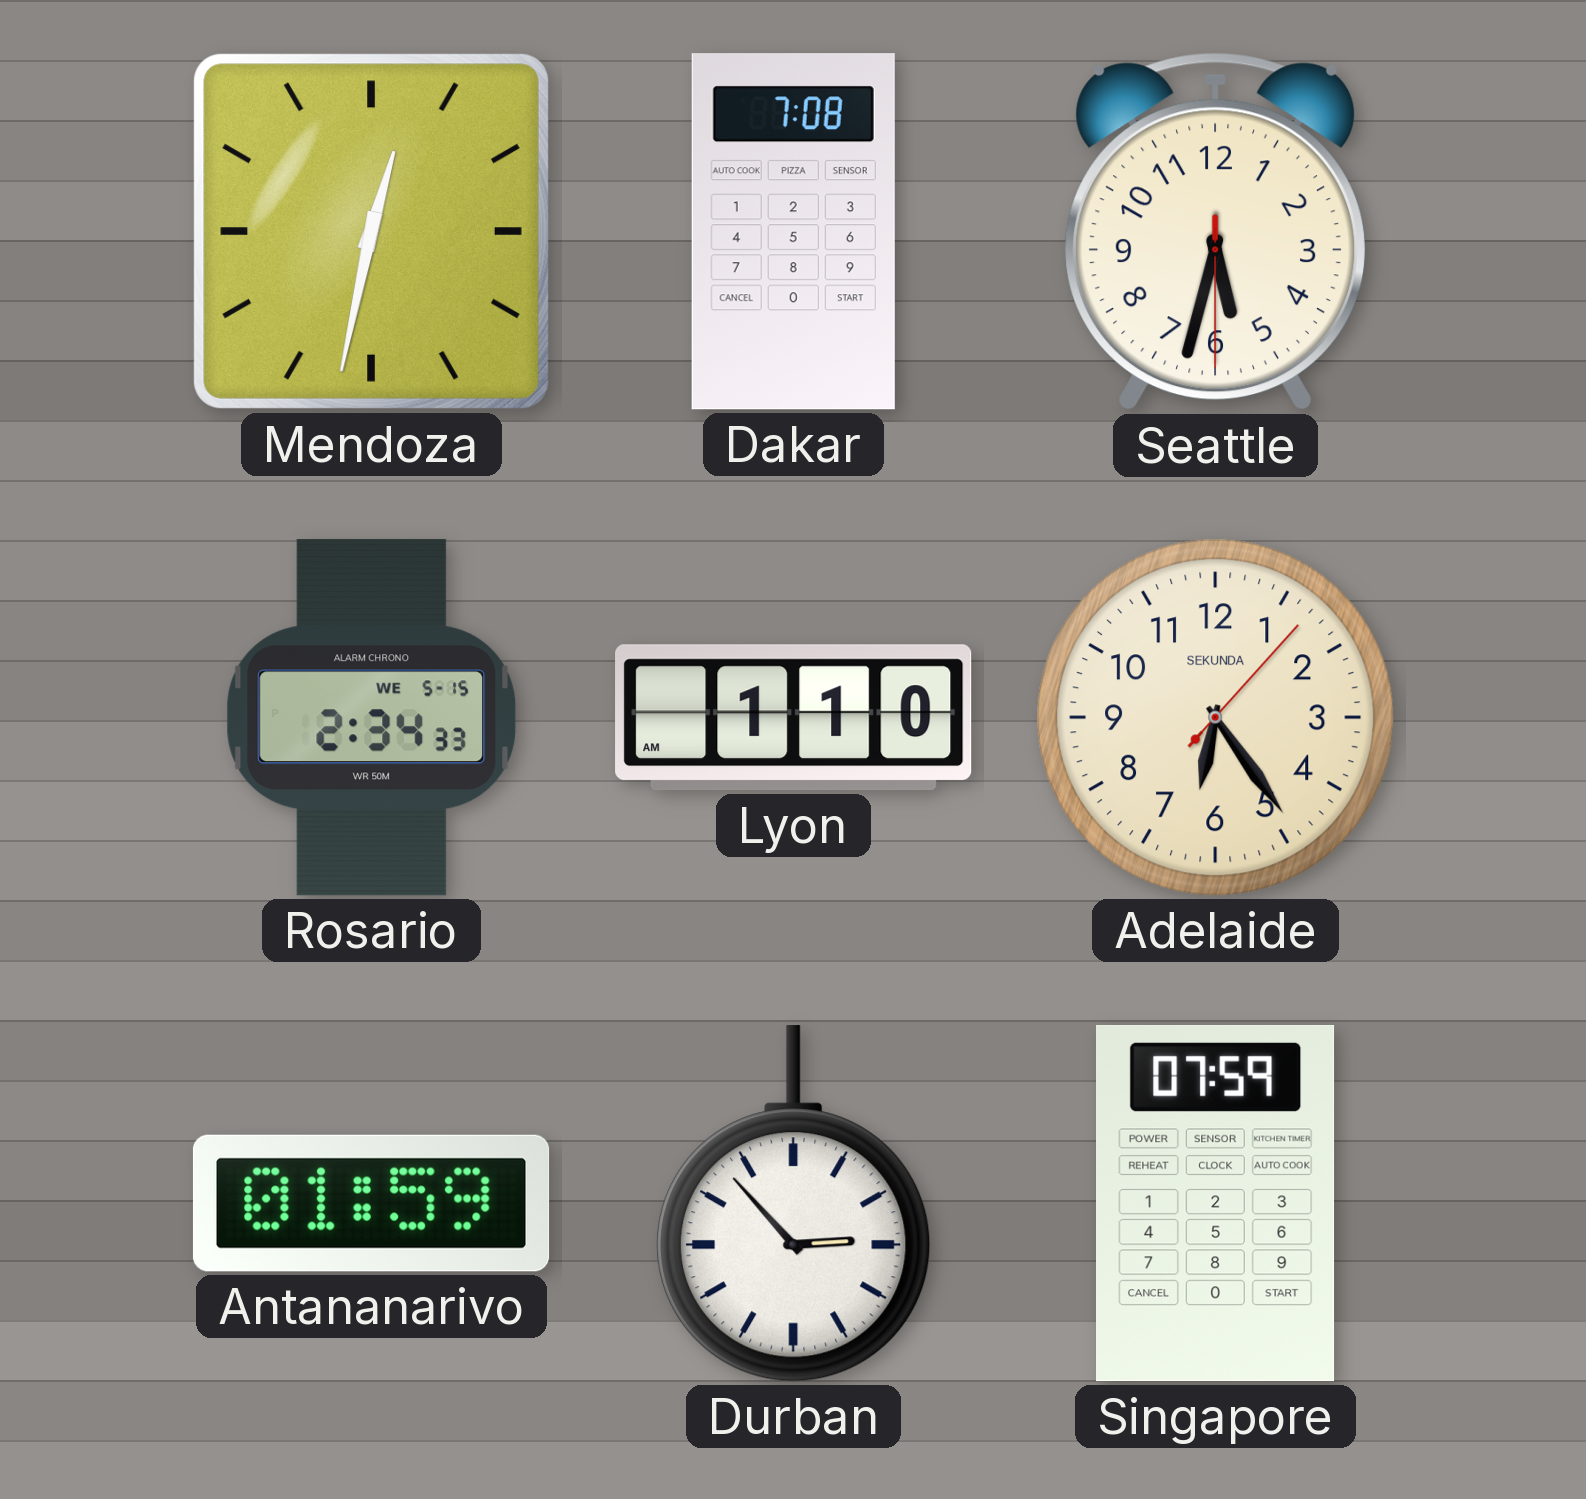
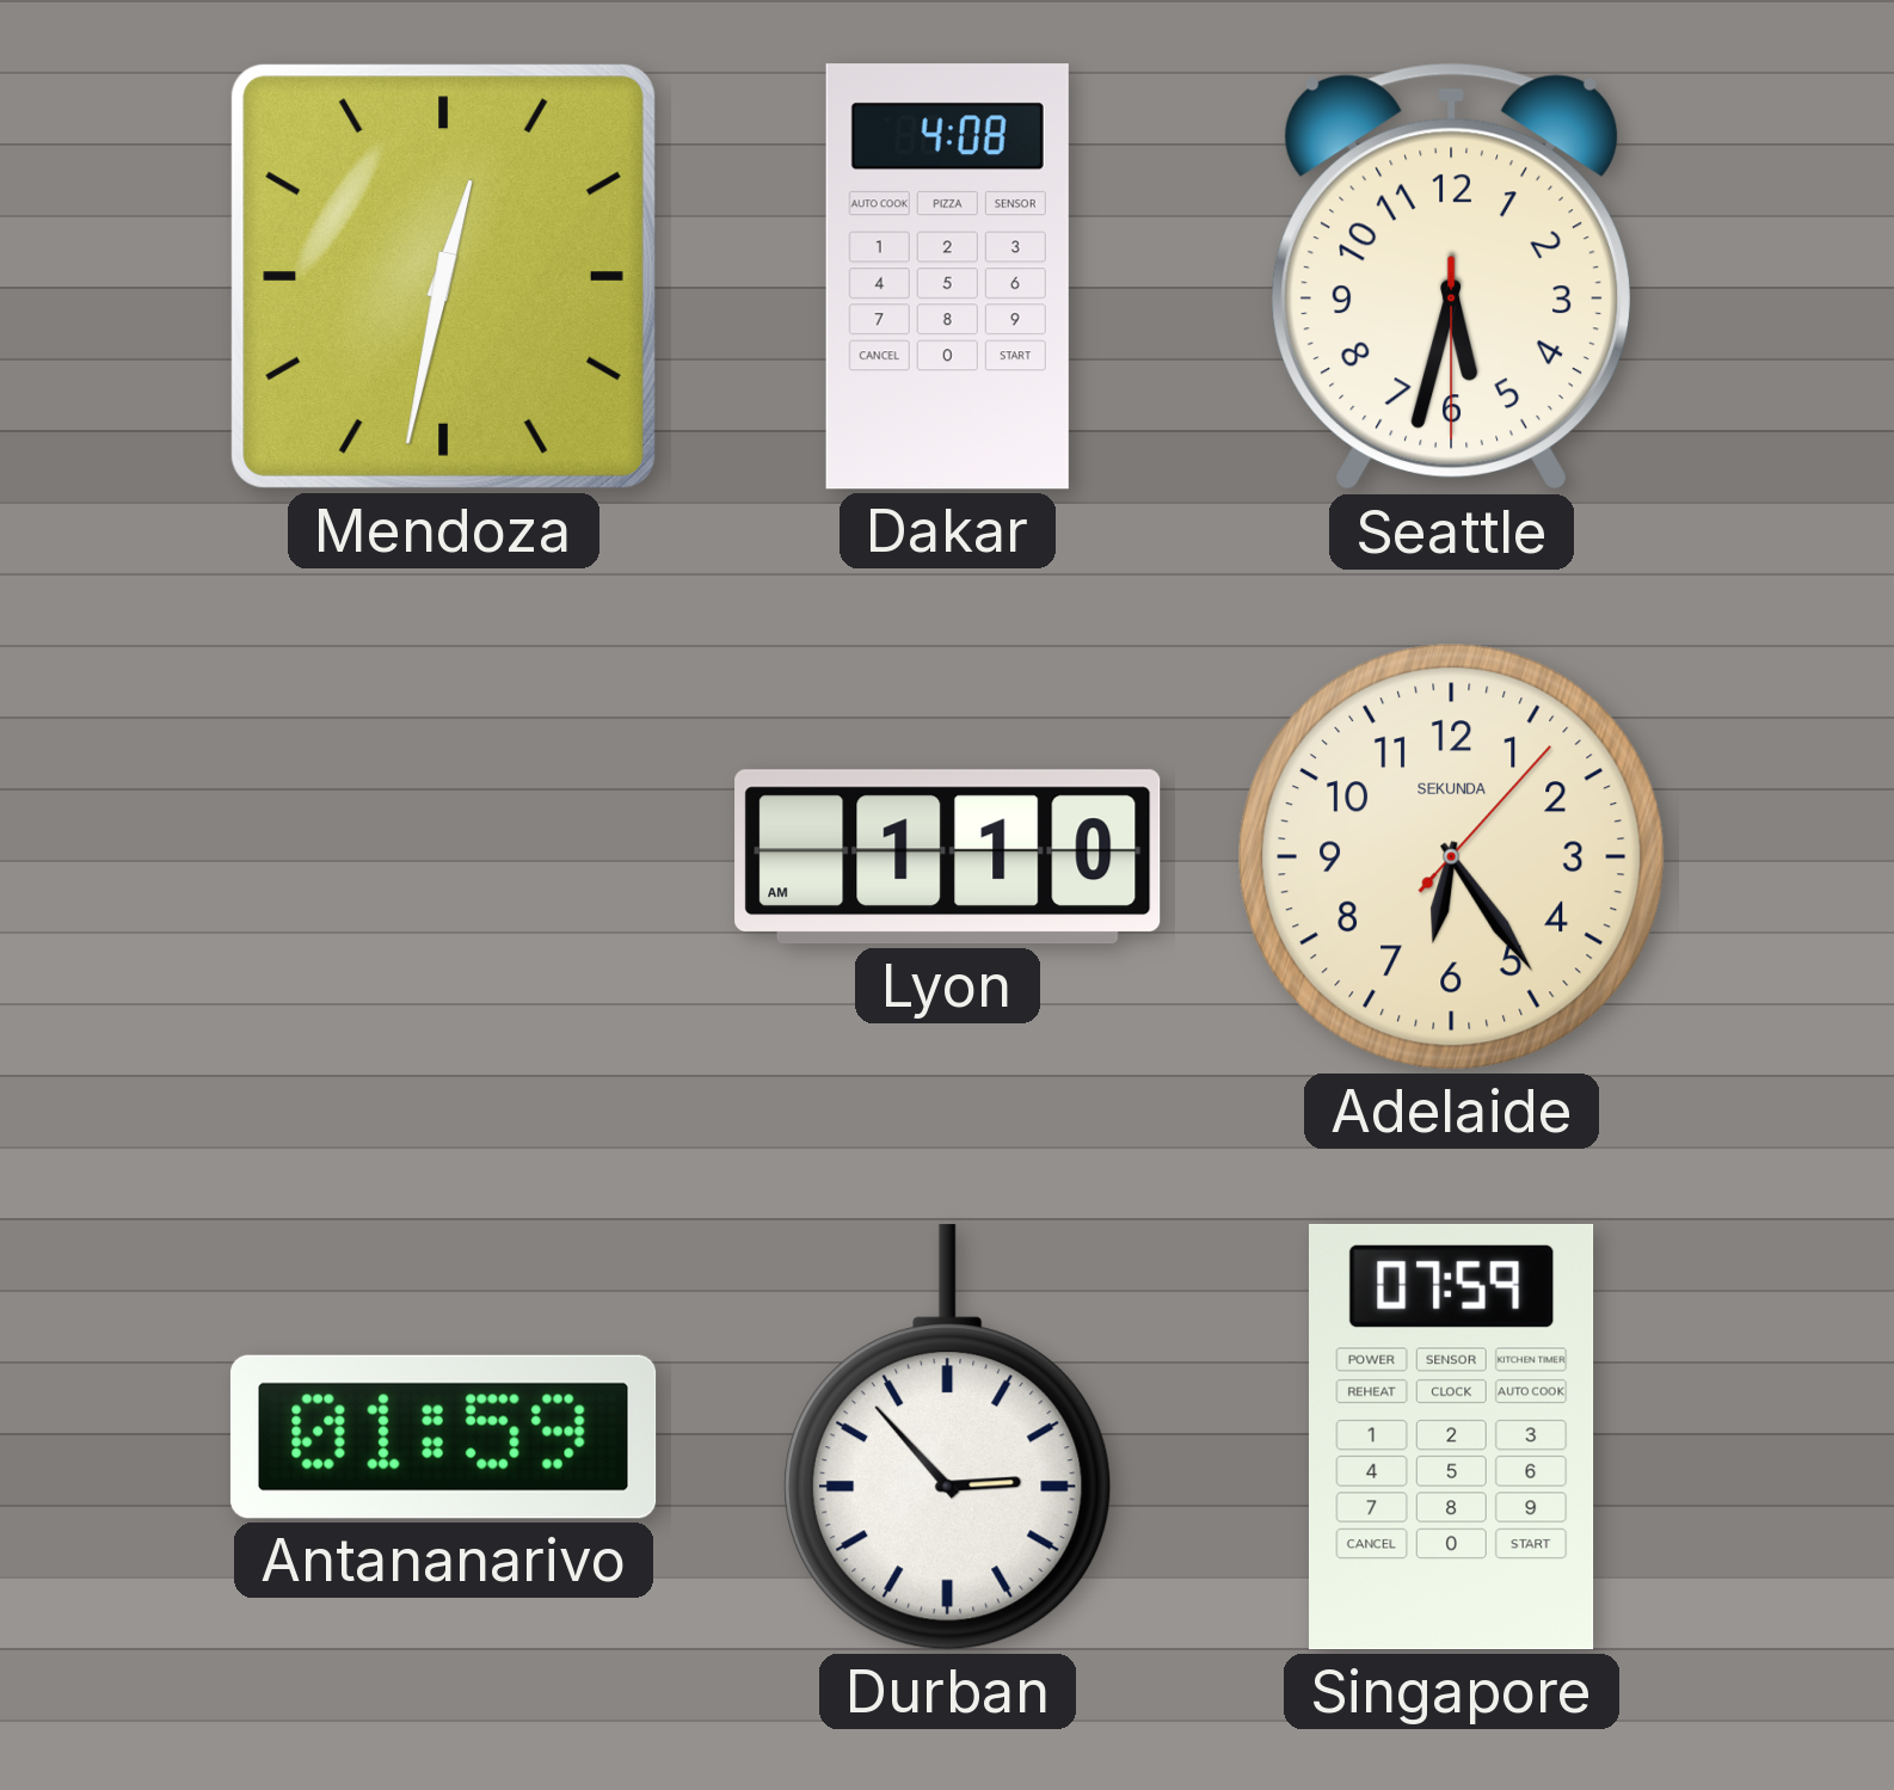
Dakar: 7:08 -> 4:08
Rosario: 2:34 -> none
